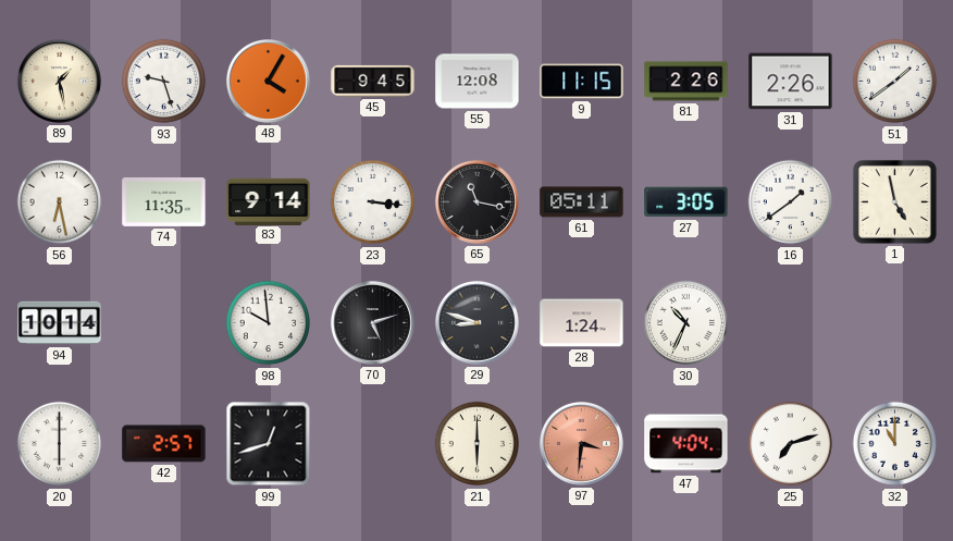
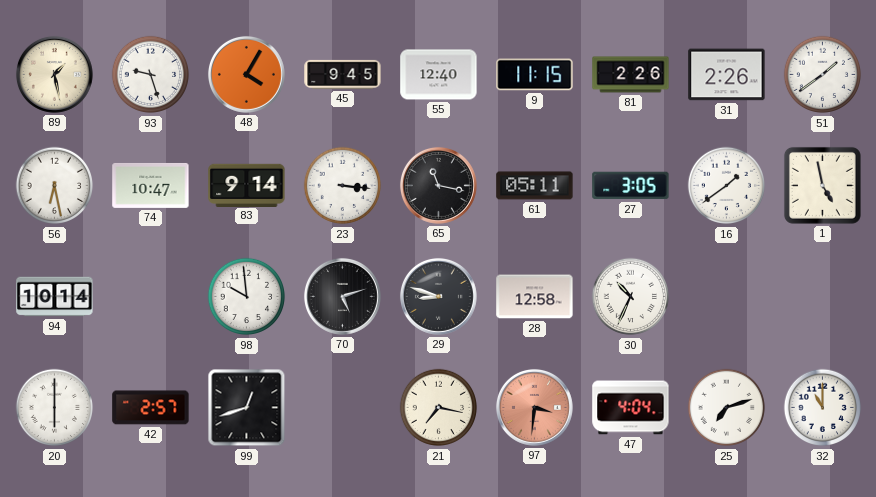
55: 12:08 -> 12:40
74: 11:35 -> 10:47
28: 1:24 -> 12:58
21: 6:00 -> 7:17
